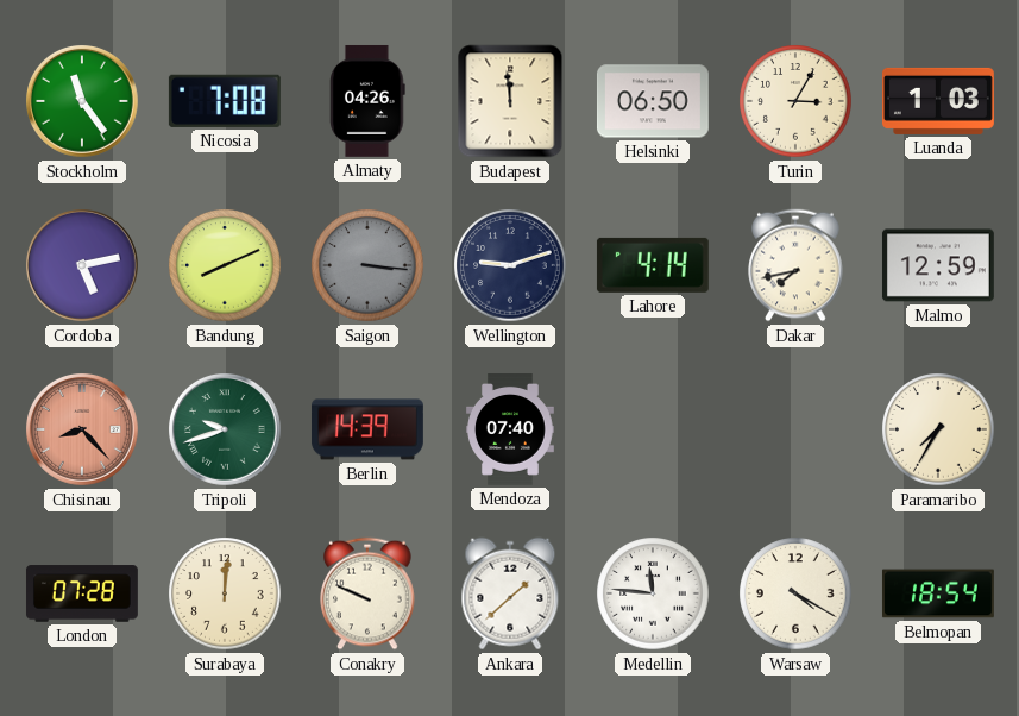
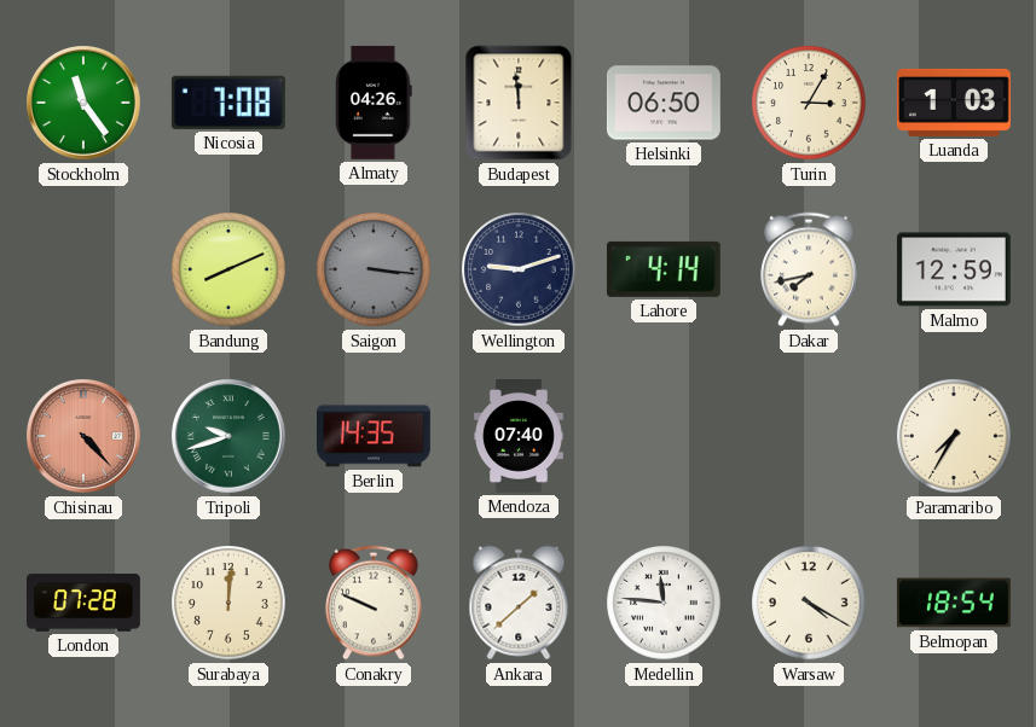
Cordoba: 5:13 -> none
Chisinau: 8:23 -> 4:23
Berlin: 14:39 -> 14:35
